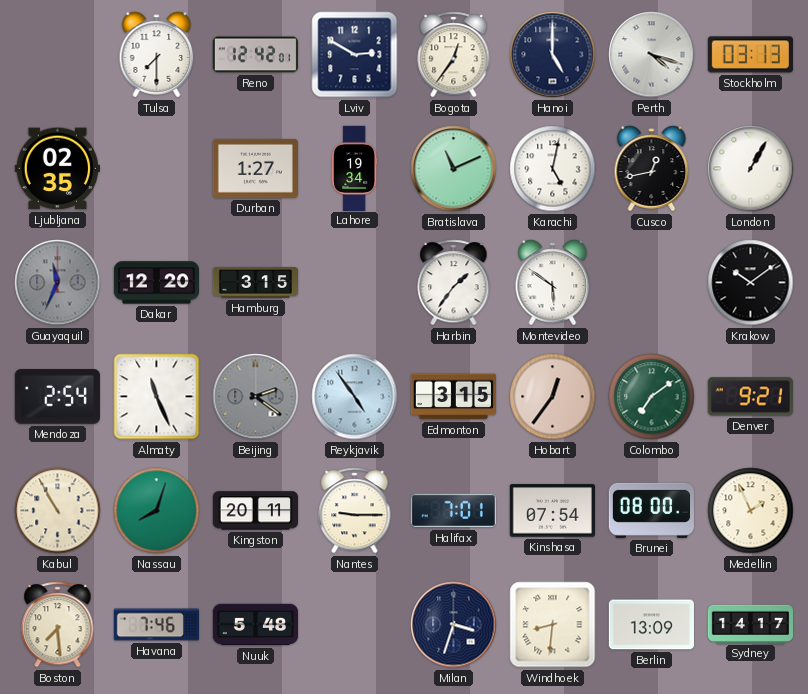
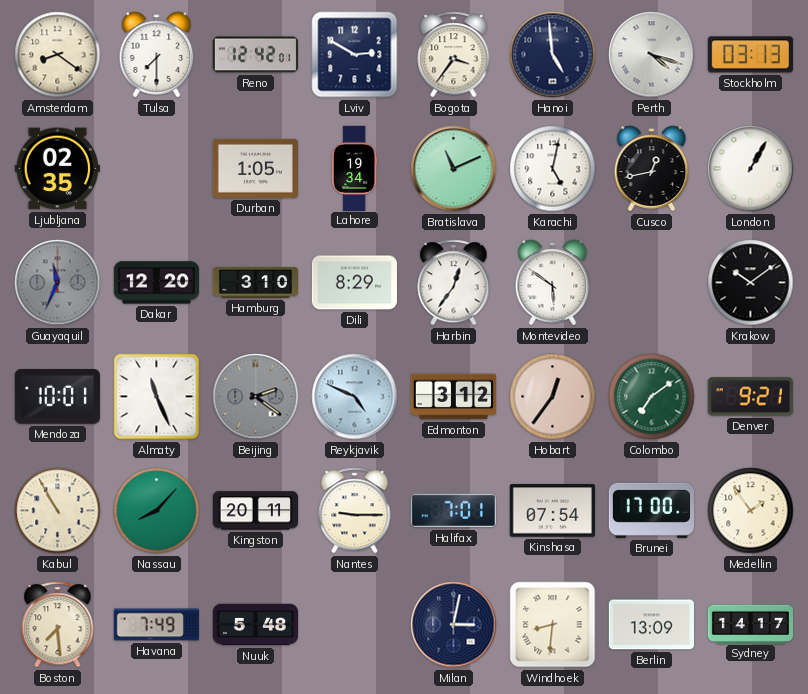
Amsterdam: none -> 8:21
Bogota: 12:36 -> 3:36
Hanoi: 5:00 -> 4:59
Durban: 1:27 -> 1:05
Hamburg: 3:15 -> 3:10
Dili: none -> 8:29
Harbin: 1:36 -> 12:36
Mendoza: 2:54 -> 10:01
Reykjavik: 4:54 -> 4:49
Edmonton: 3:15 -> 3:12
Nassau: 8:03 -> 8:07
Brunei: 08:00 -> 17:00
Medellin: 1:56 -> 1:54
Havana: 7:46 -> 7:49
Milan: 3:33 -> 3:02
